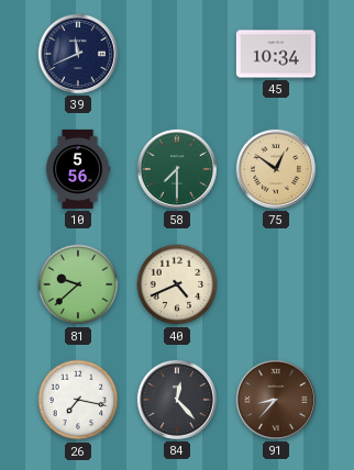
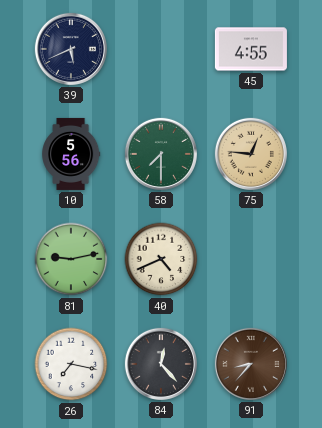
39: 11:41 -> 5:41
45: 10:34 -> 4:55
75: 12:51 -> 12:46
81: 9:38 -> 9:13
